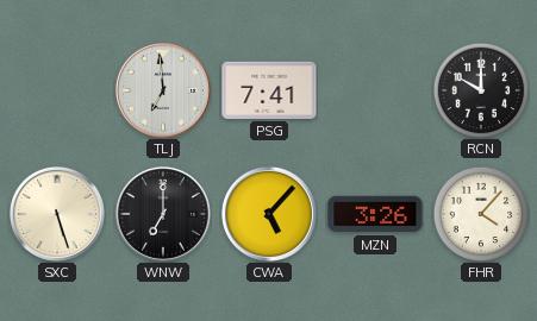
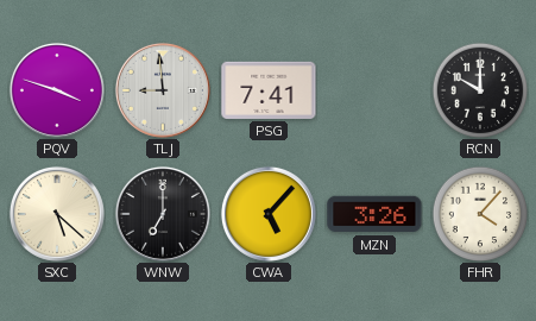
PQV: none -> 3:48
TLJ: 6:59 -> 8:59
SXC: 5:27 -> 5:22
